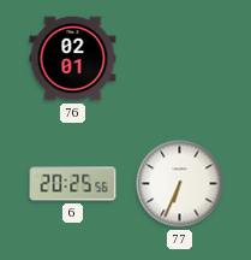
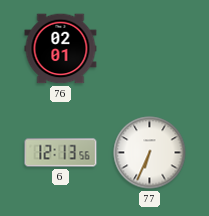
6: 20:25 -> 12:13
